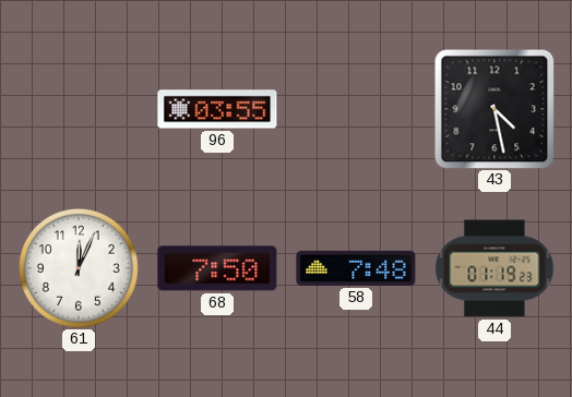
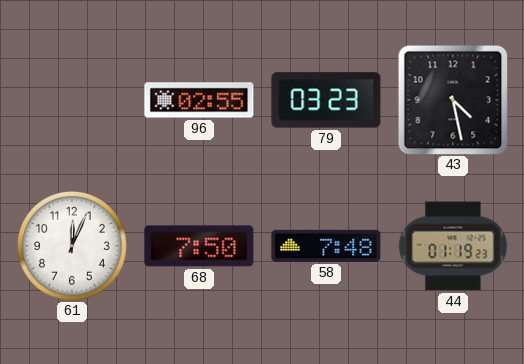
96: 03:55 -> 02:55
79: none -> 03:23
